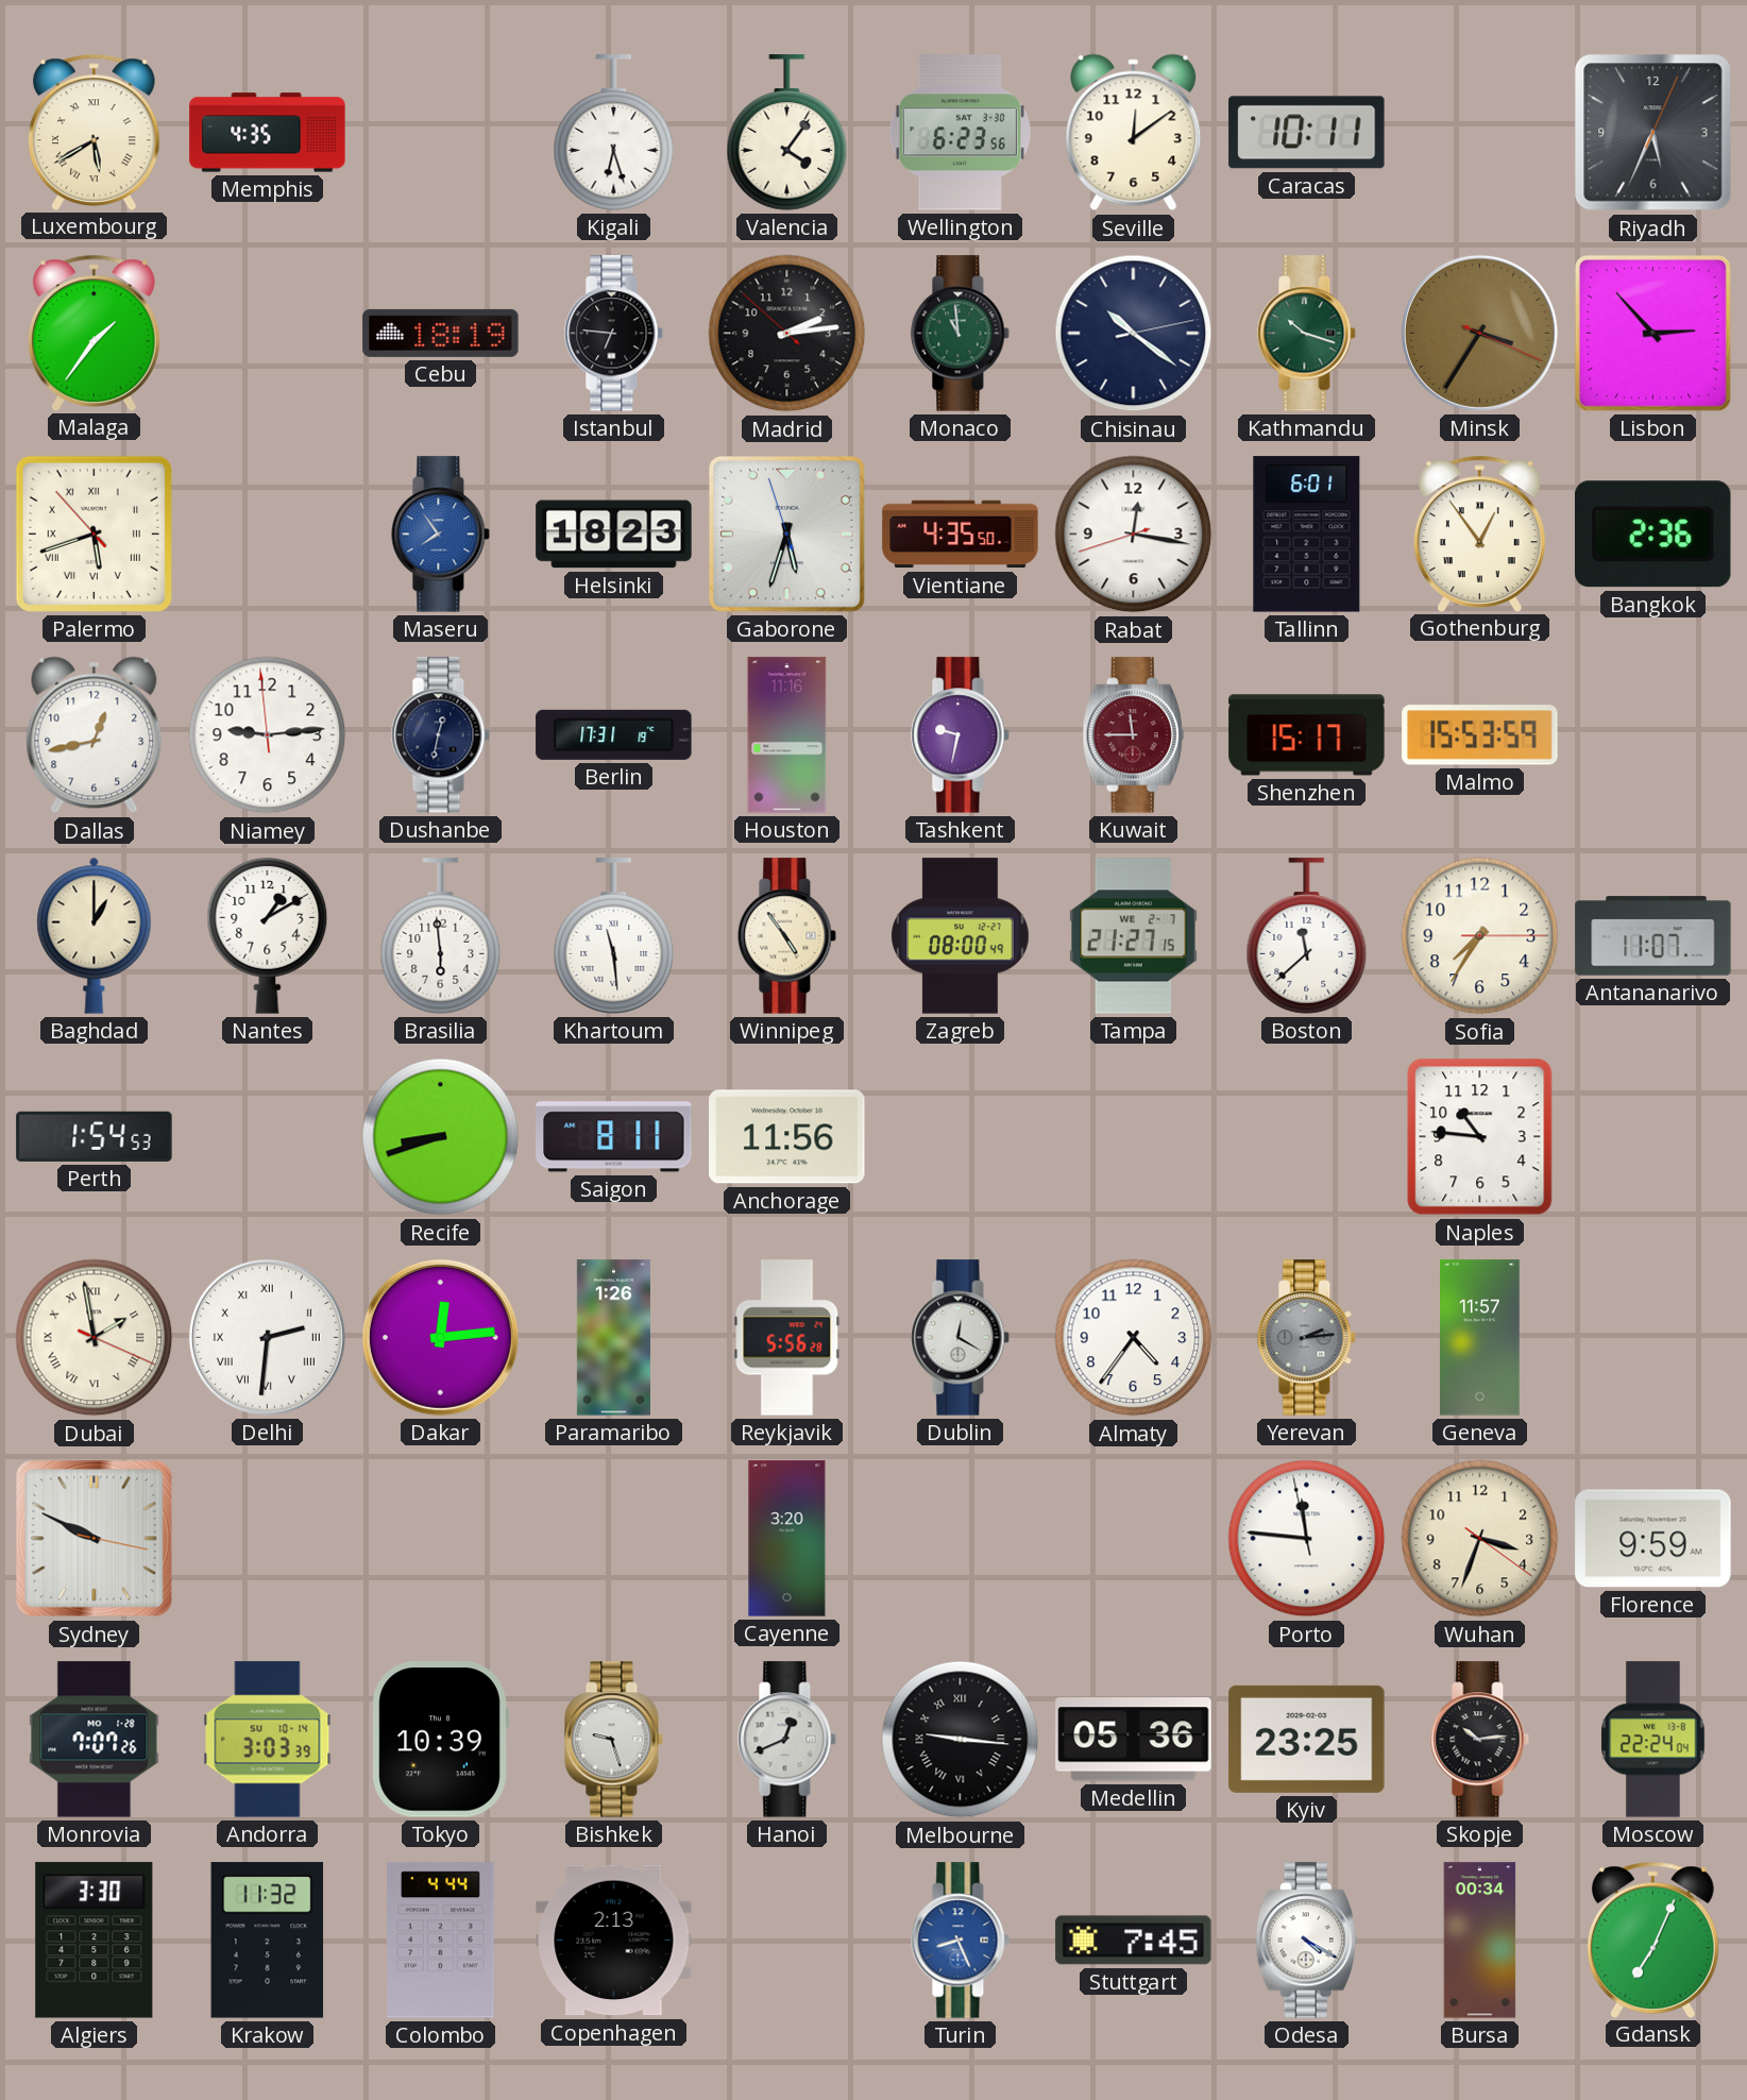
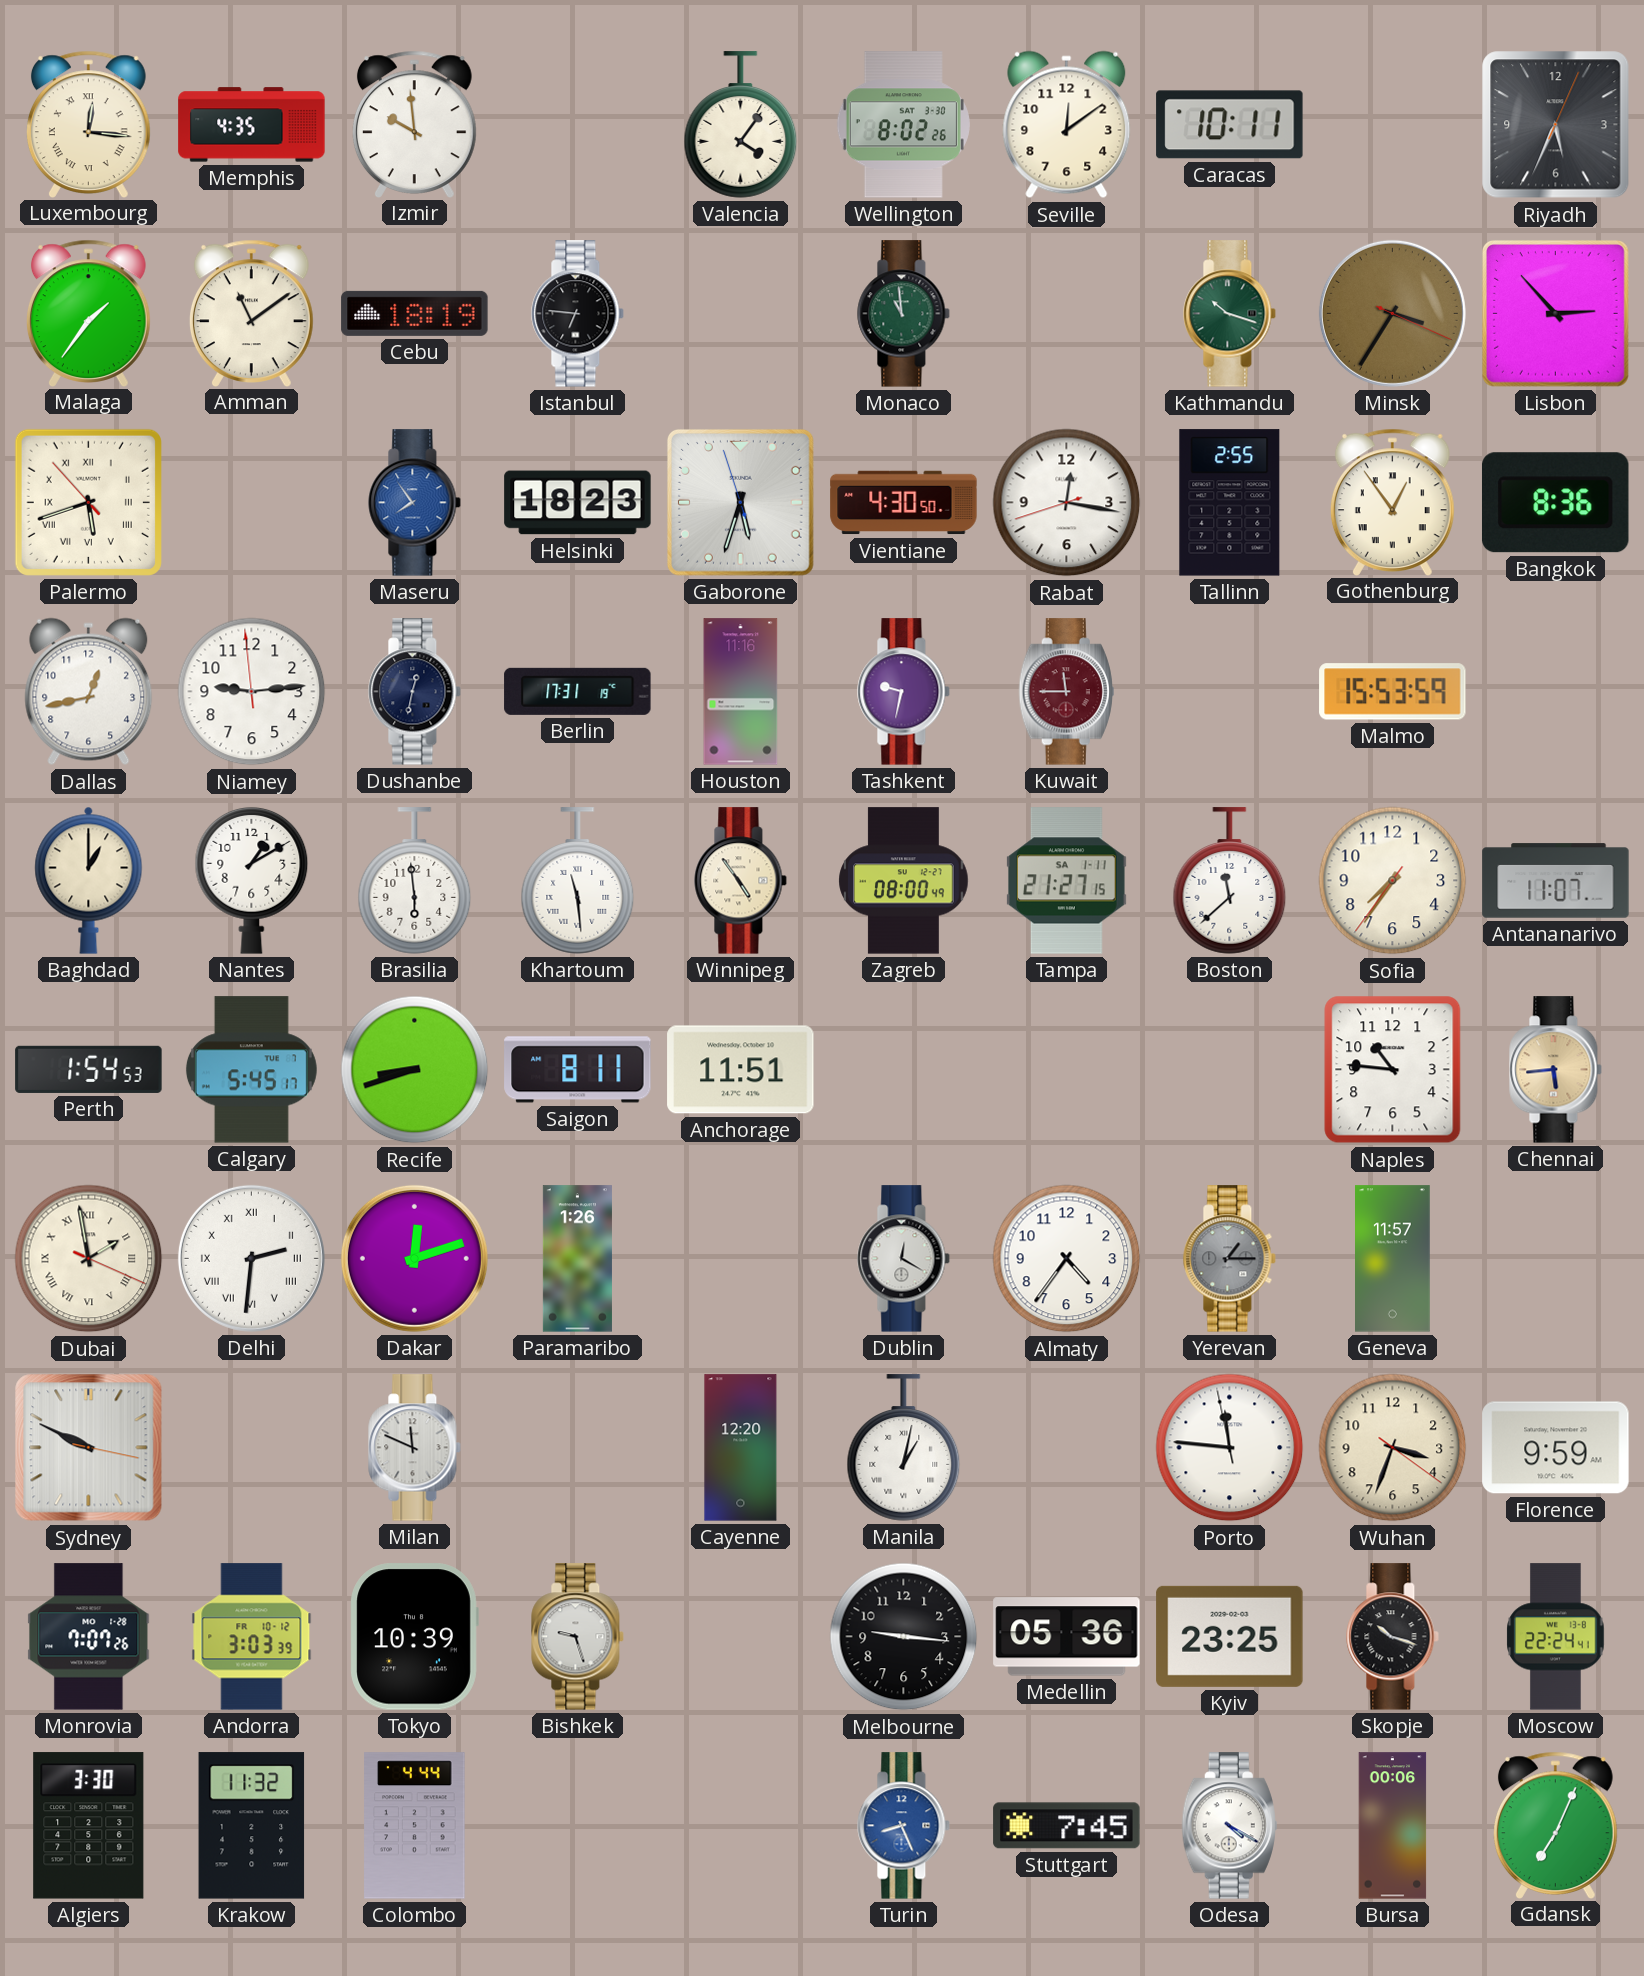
Luxembourg: 5:40 -> 12:16
Izmir: none -> 9:59
Kigali: 6:27 -> none
Wellington: 6:23 -> 8:02
Amman: none -> 11:09
Madrid: 2:13 -> none
Chisinau: 10:21 -> none
Vientiane: 4:35 -> 4:30
Tallinn: 6:01 -> 2:55
Bangkok: 2:36 -> 8:36
Shenzhen: 15:17 -> none
Tampa date: WE 2-7 -> SA 1-11
Sofia: 7:35:15 -> 7:35:36
Calgary: none -> 5:45
Anchorage: 11:56 -> 11:51
Chennai: none -> 5:44
Dakar: 12:14 -> 12:12
Reykjavik: 5:56 -> none
Yerevan: 2:14 -> 1:15
Milan: none -> 11:49
Cayenne: 3:20 -> 12:20
Manila: none -> 1:02
Andorra date: SU 10-14 -> FR 10-12
Hanoi: 12:41 -> none
Melbourne numerals: Roman -> Arabic
Skopje: 10:14 -> 10:18
Moscow: 22:24:04 -> 22:24:41
Copenhagen: 2:13 -> none
Bursa: 00:34 -> 00:06
